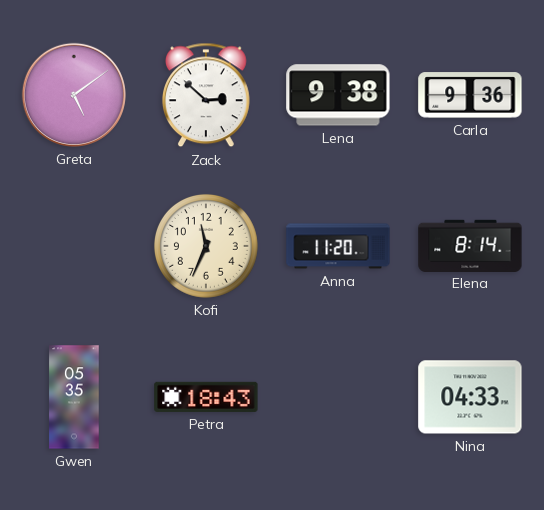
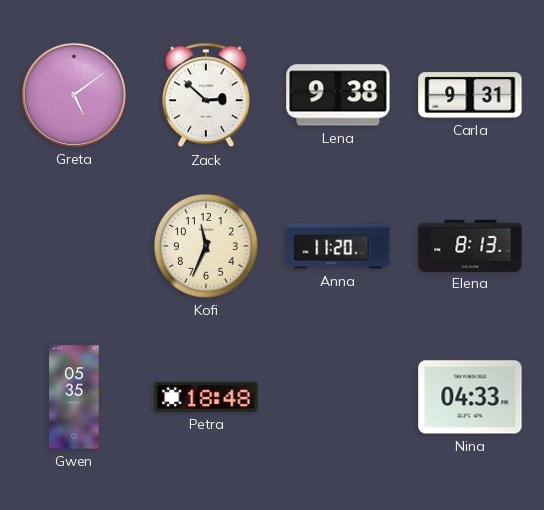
Carla: 9:36 -> 9:31
Elena: 8:14 -> 8:13
Petra: 18:43 -> 18:48
